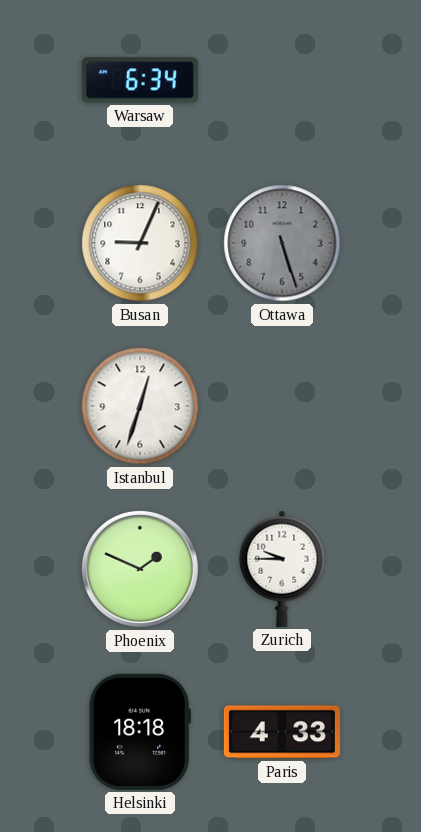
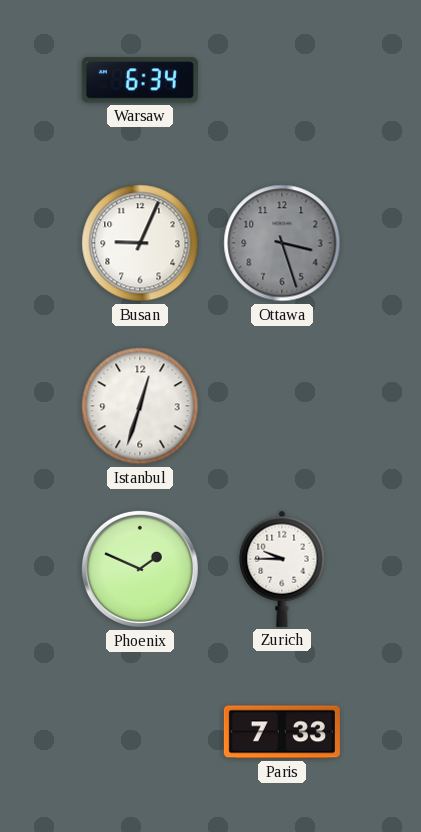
Ottawa: 5:27 -> 3:27
Helsinki: 18:18 -> none
Paris: 4:33 -> 7:33
